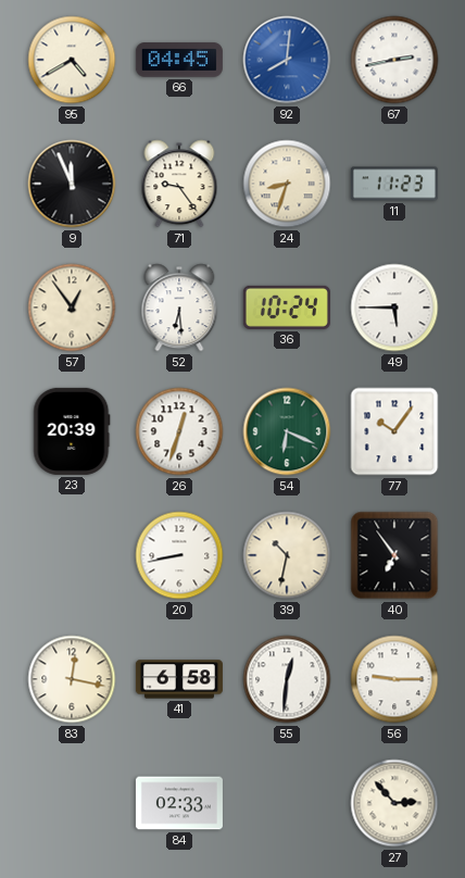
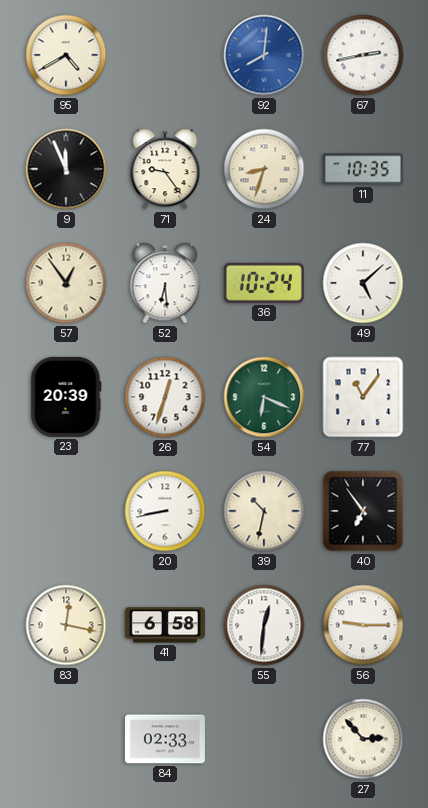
66: 04:45 -> none
11: 11:23 -> 10:35
49: 5:45 -> 5:08
77: 10:06 -> 11:06
